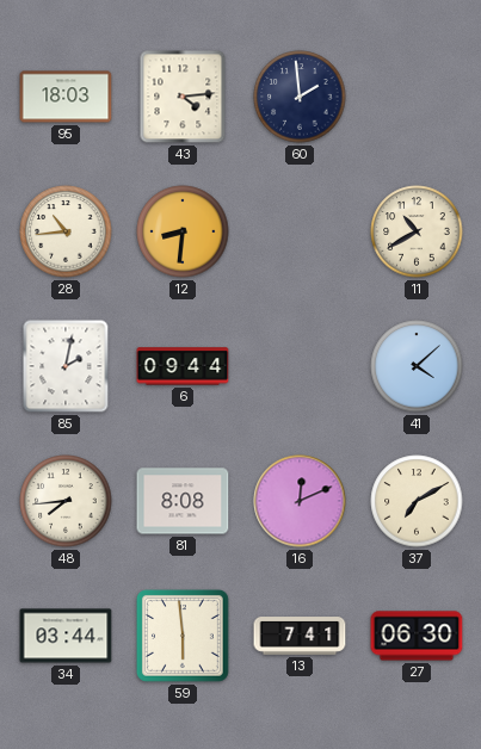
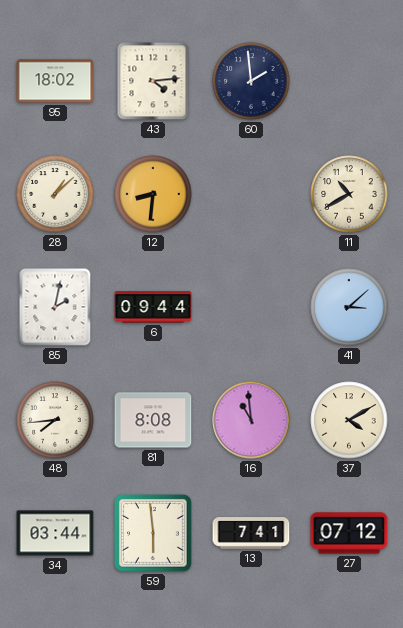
95: 18:03 -> 18:02
28: 10:44 -> 1:08
41: 4:08 -> 3:08
16: 12:11 -> 10:59
37: 7:10 -> 4:10
27: 06:30 -> 07:12
